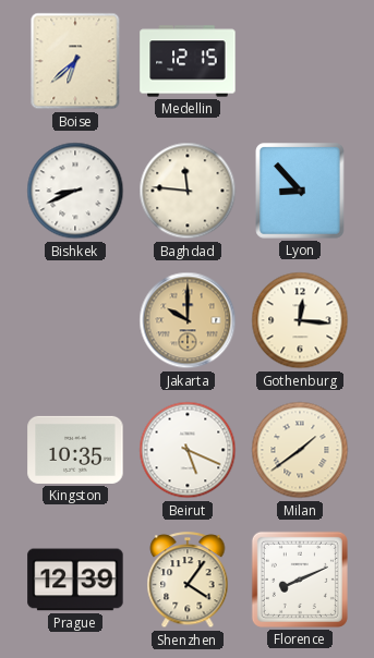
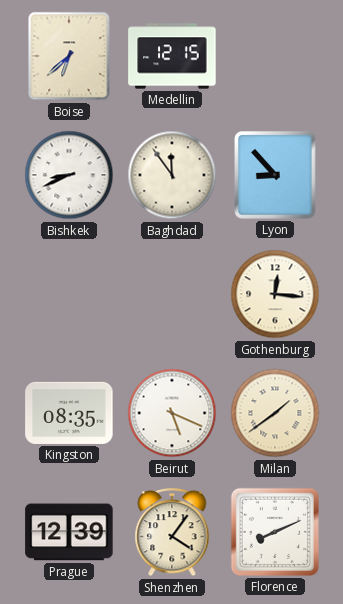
Baghdad: 11:46 -> 11:54
Jakarta: 10:00 -> none
Kingston: 10:35 -> 08:35
